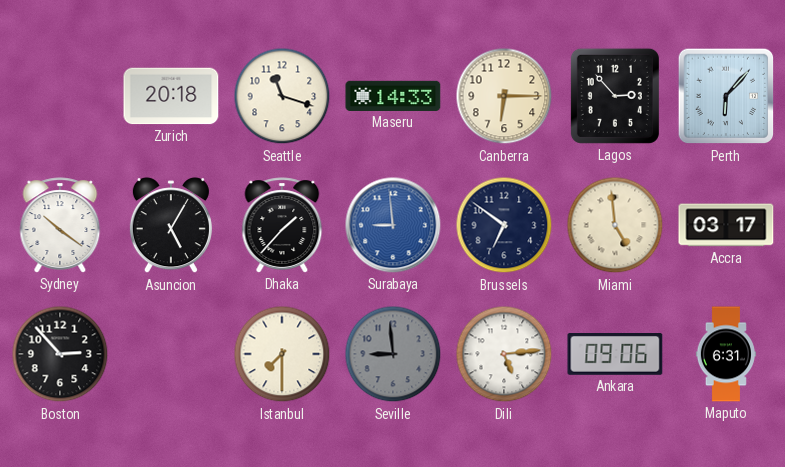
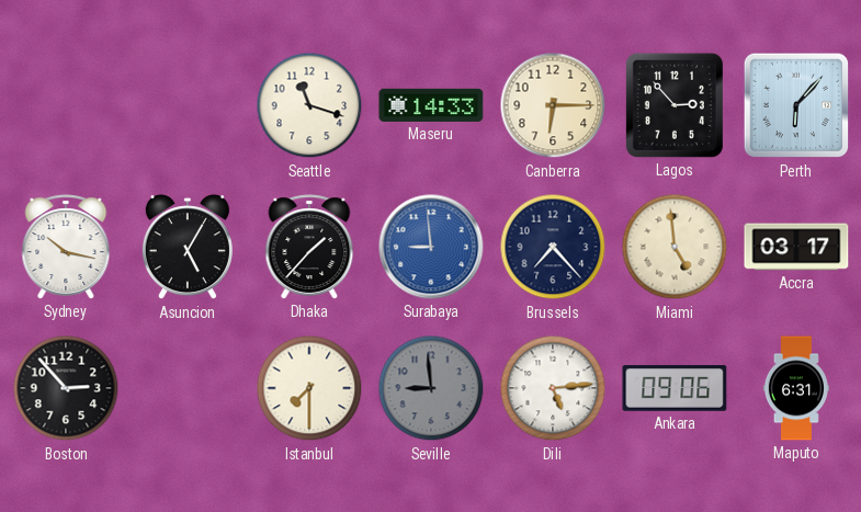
Zurich: 20:18 -> none
Sydney: 10:21 -> 10:17
Brussels: 6:51 -> 7:23
